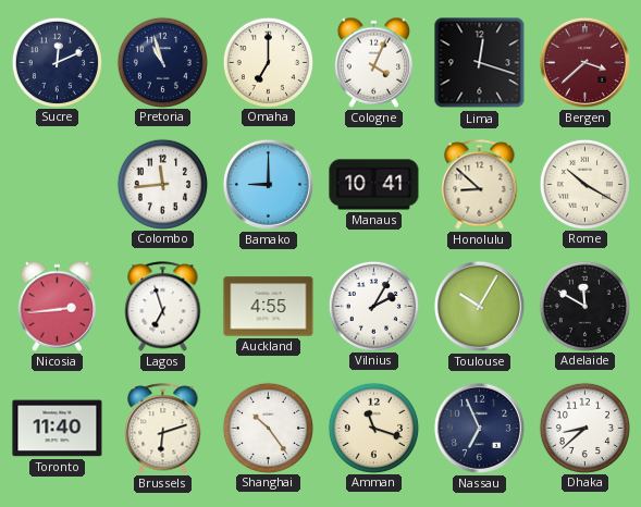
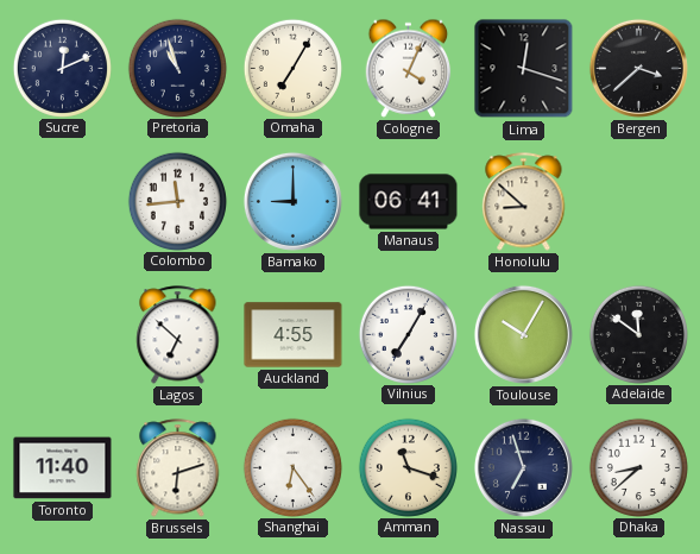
Omaha: 7:00 -> 7:05
Bergen dial: burgundy -> black
Manaus: 10:41 -> 06:41
Rome: 10:20 -> none
Nicosia: 2:44 -> none
Lagos: 6:57 -> 6:52
Vilnius: 2:05 -> 7:05
Adelaide: 11:50 -> 11:51
Shanghai: 10:24 -> 6:24
Nassau: 6:56 -> 6:57
